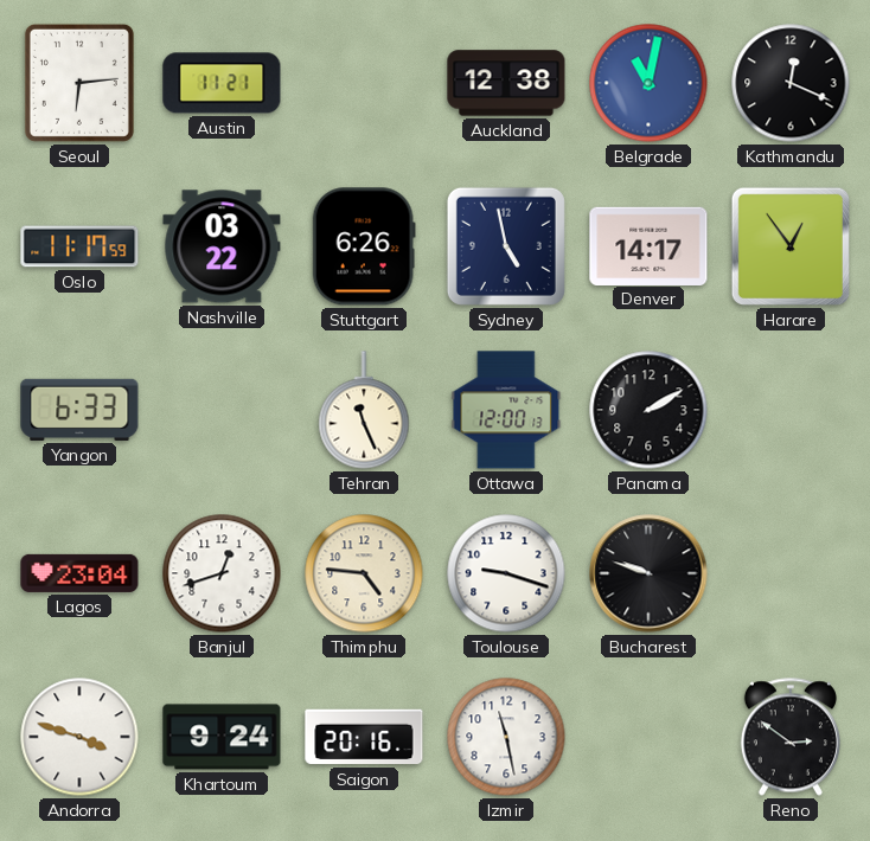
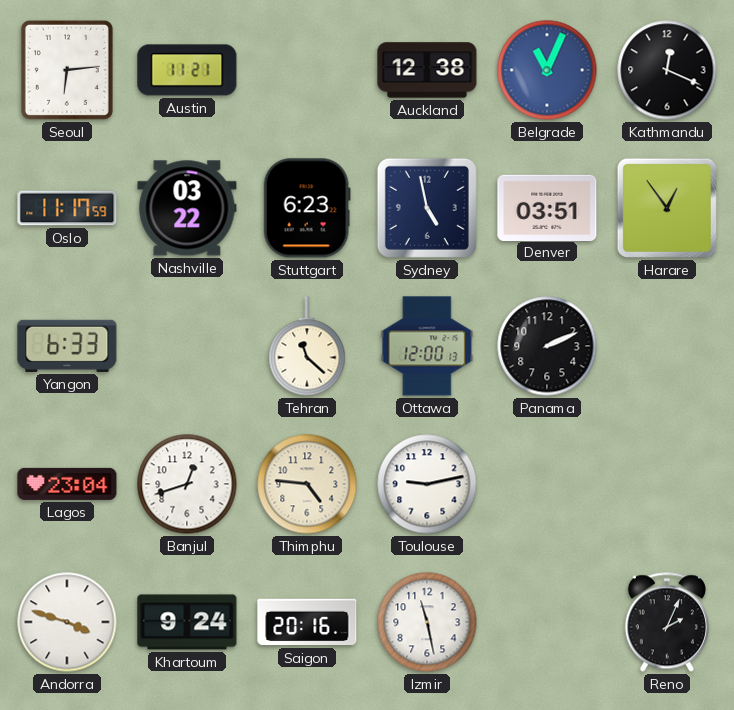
Belgrade: 11:02 -> 11:04
Stuttgart: 6:26 -> 6:23
Denver: 14:17 -> 03:51
Tehran: 11:26 -> 11:22
Panama: 2:10 -> 2:11
Toulouse: 9:18 -> 9:13
Bucharest: 9:48 -> none
Reno: 2:51 -> 2:04
